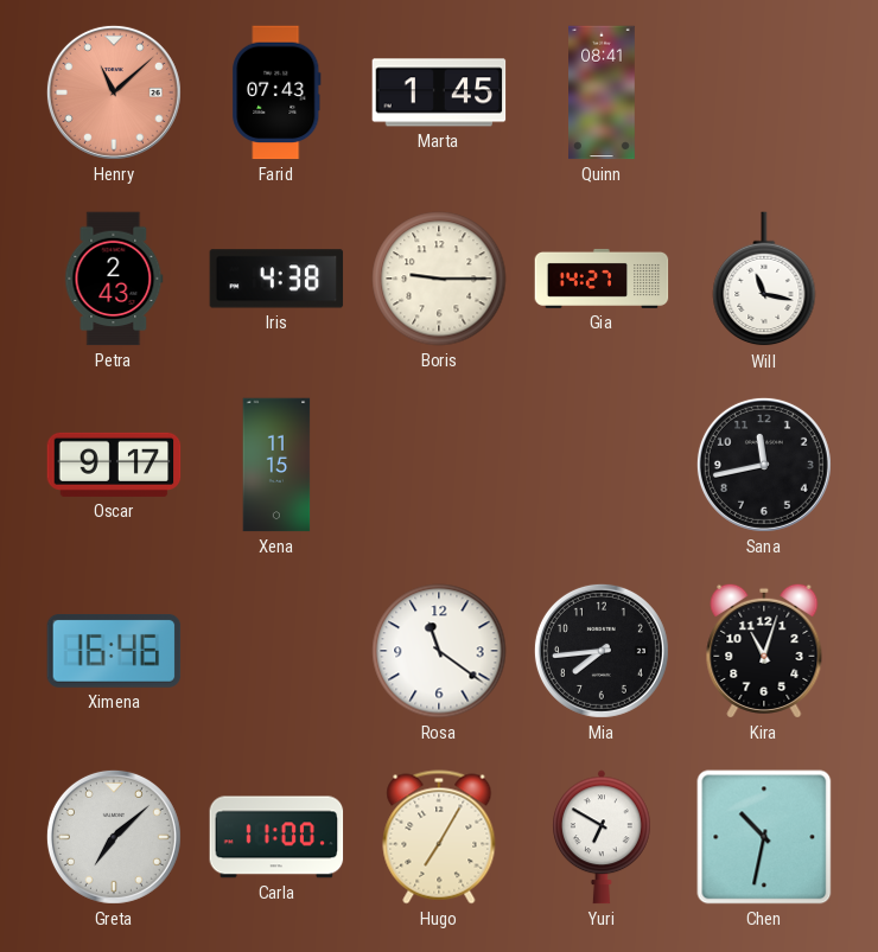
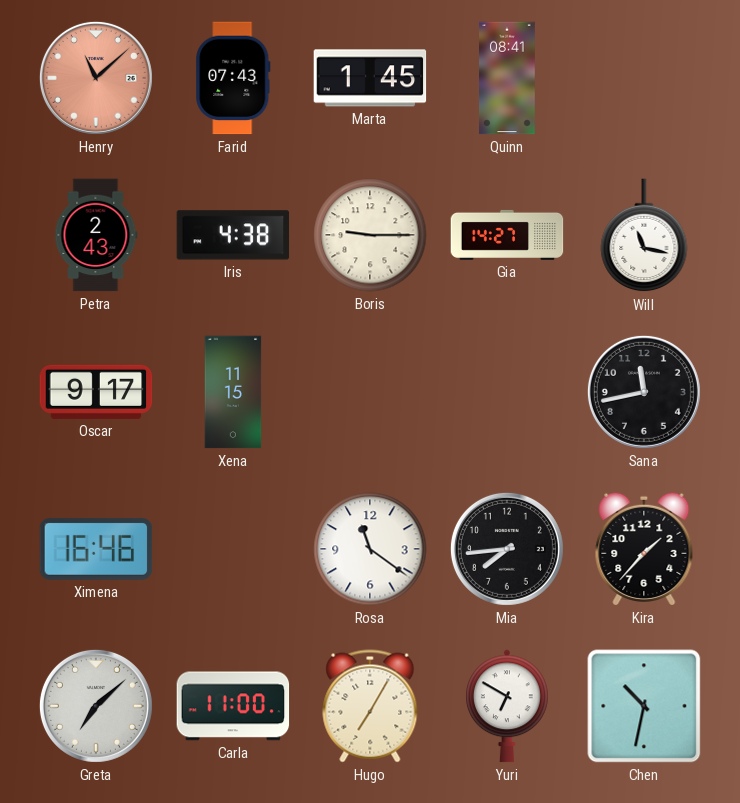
Kira: 11:03 -> 1:37
